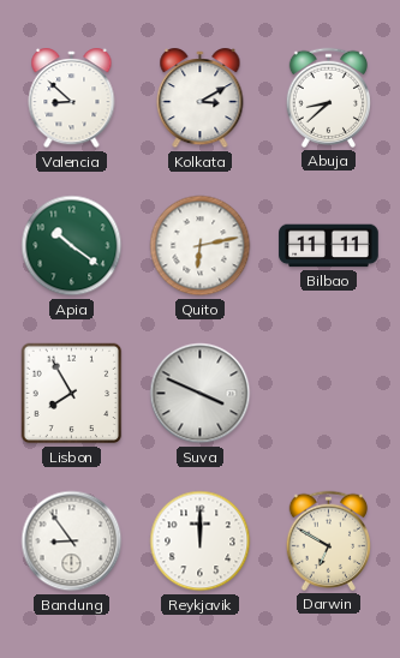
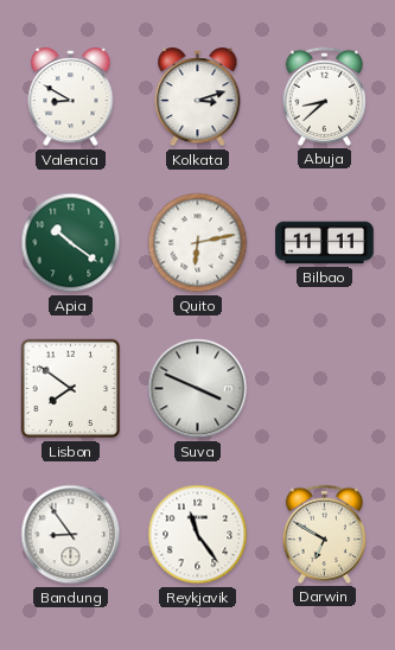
Valencia: 8:52 -> 8:50
Kolkata: 3:10 -> 3:12
Lisbon: 7:55 -> 7:51
Reykjavik: 12:00 -> 11:24
